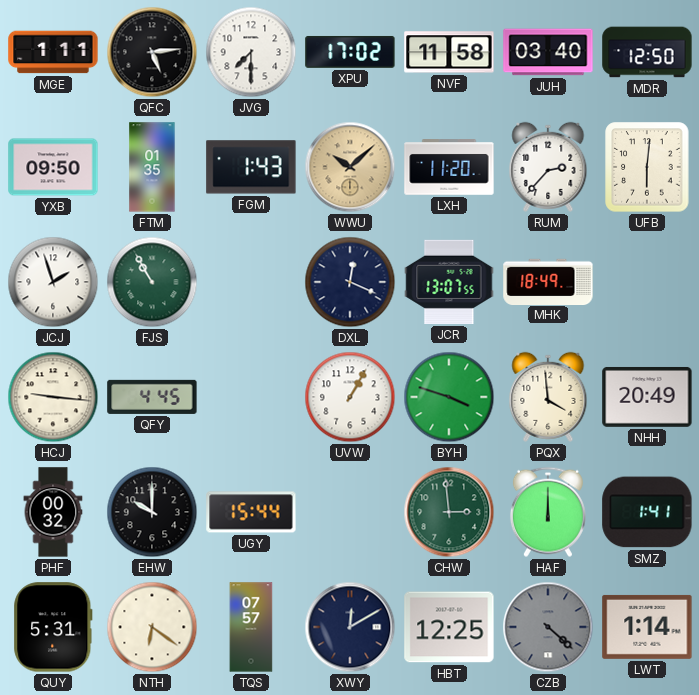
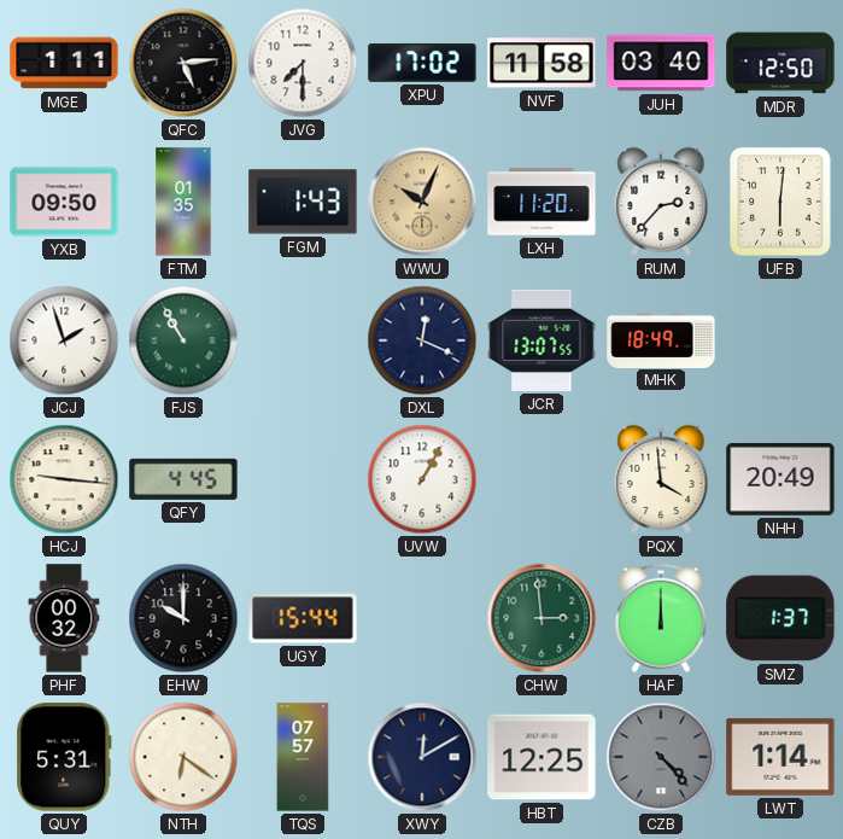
WWU: 10:08 -> 10:04
BYH: 3:48 -> none
SMZ: 1:41 -> 1:37
CZB: 4:22 -> 4:23
